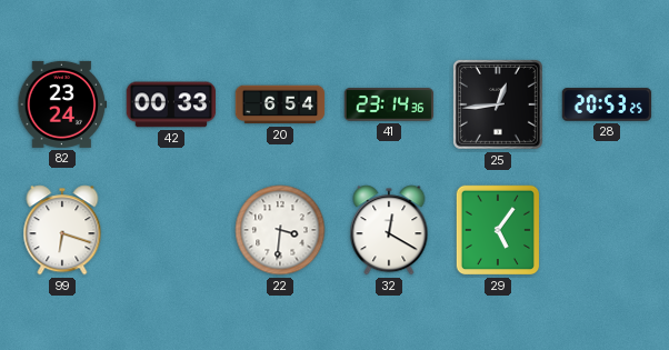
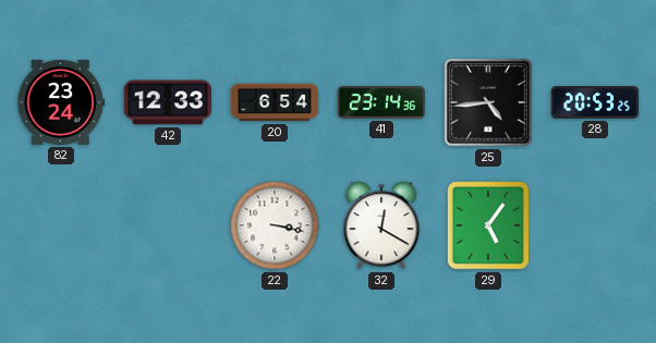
42: 00:33 -> 12:33
25: 12:44 -> 4:44
99: 6:18 -> none
22: 3:31 -> 3:17
